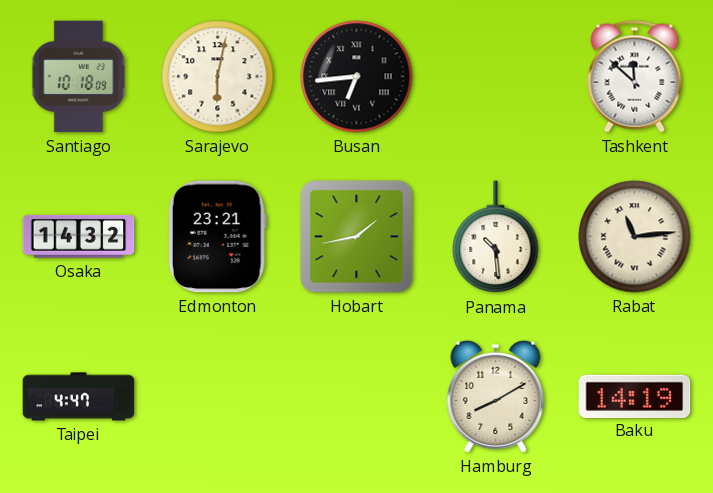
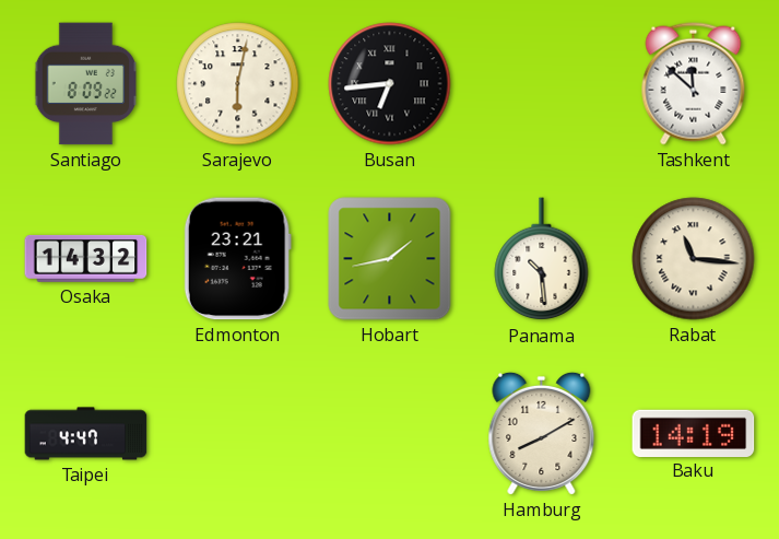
Santiago: 10:18 -> 8:09
Rabat: 11:14 -> 11:16
